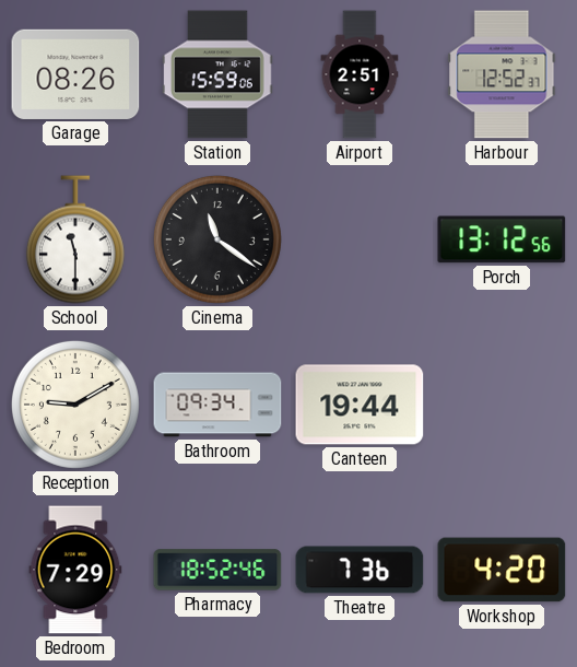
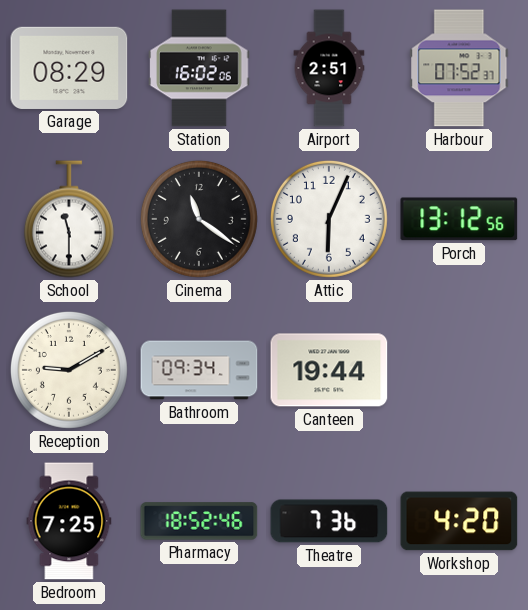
Garage: 08:26 -> 08:29
Station: 15:59 -> 16:02
Harbour: 12:52 -> 07:52
Attic: none -> 6:04
Bedroom: 7:29 -> 7:25
